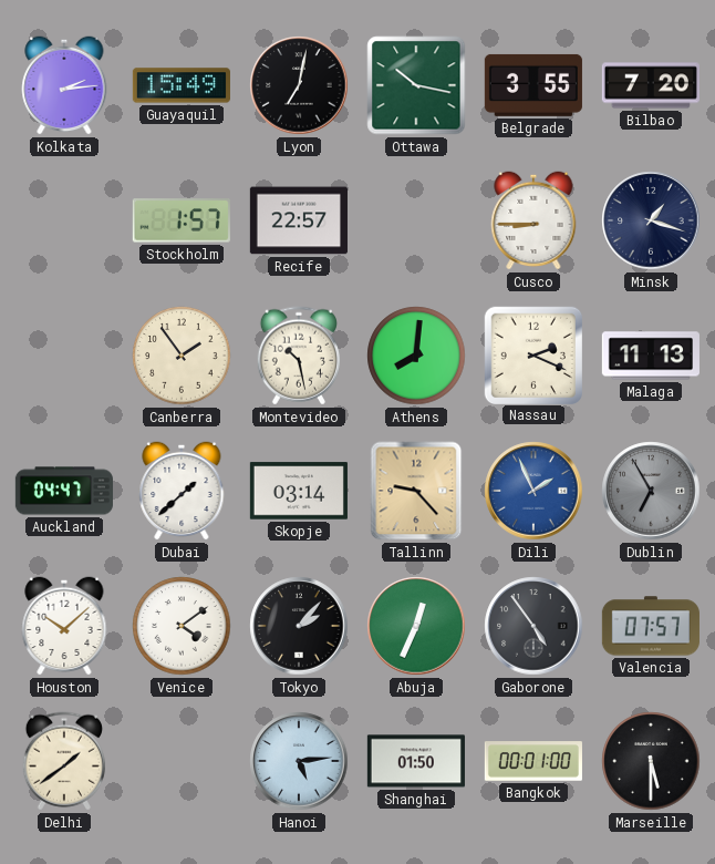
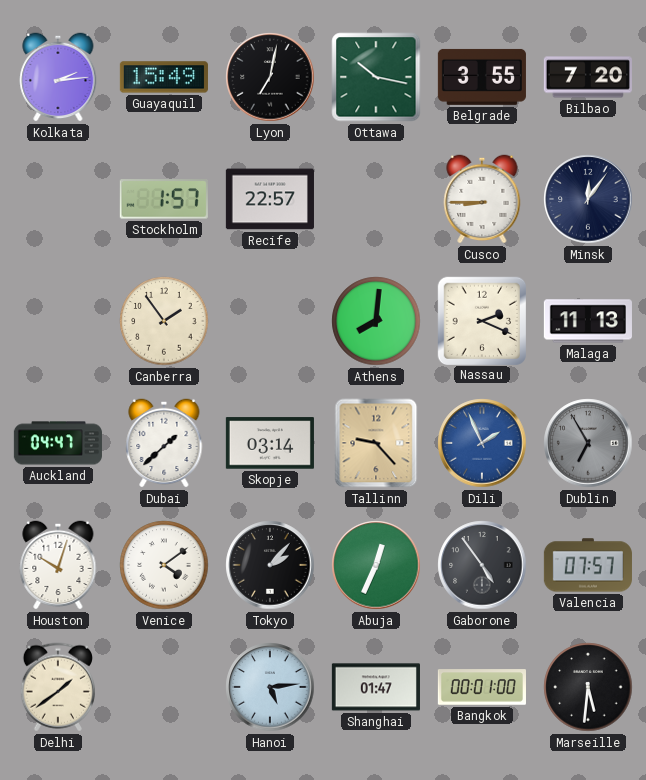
Minsk: 1:18 -> 12:06
Montevideo: 10:28 -> none
Houston: 10:08 -> 10:03
Shanghai: 01:50 -> 01:47
Marseille: 5:30 -> 5:31
